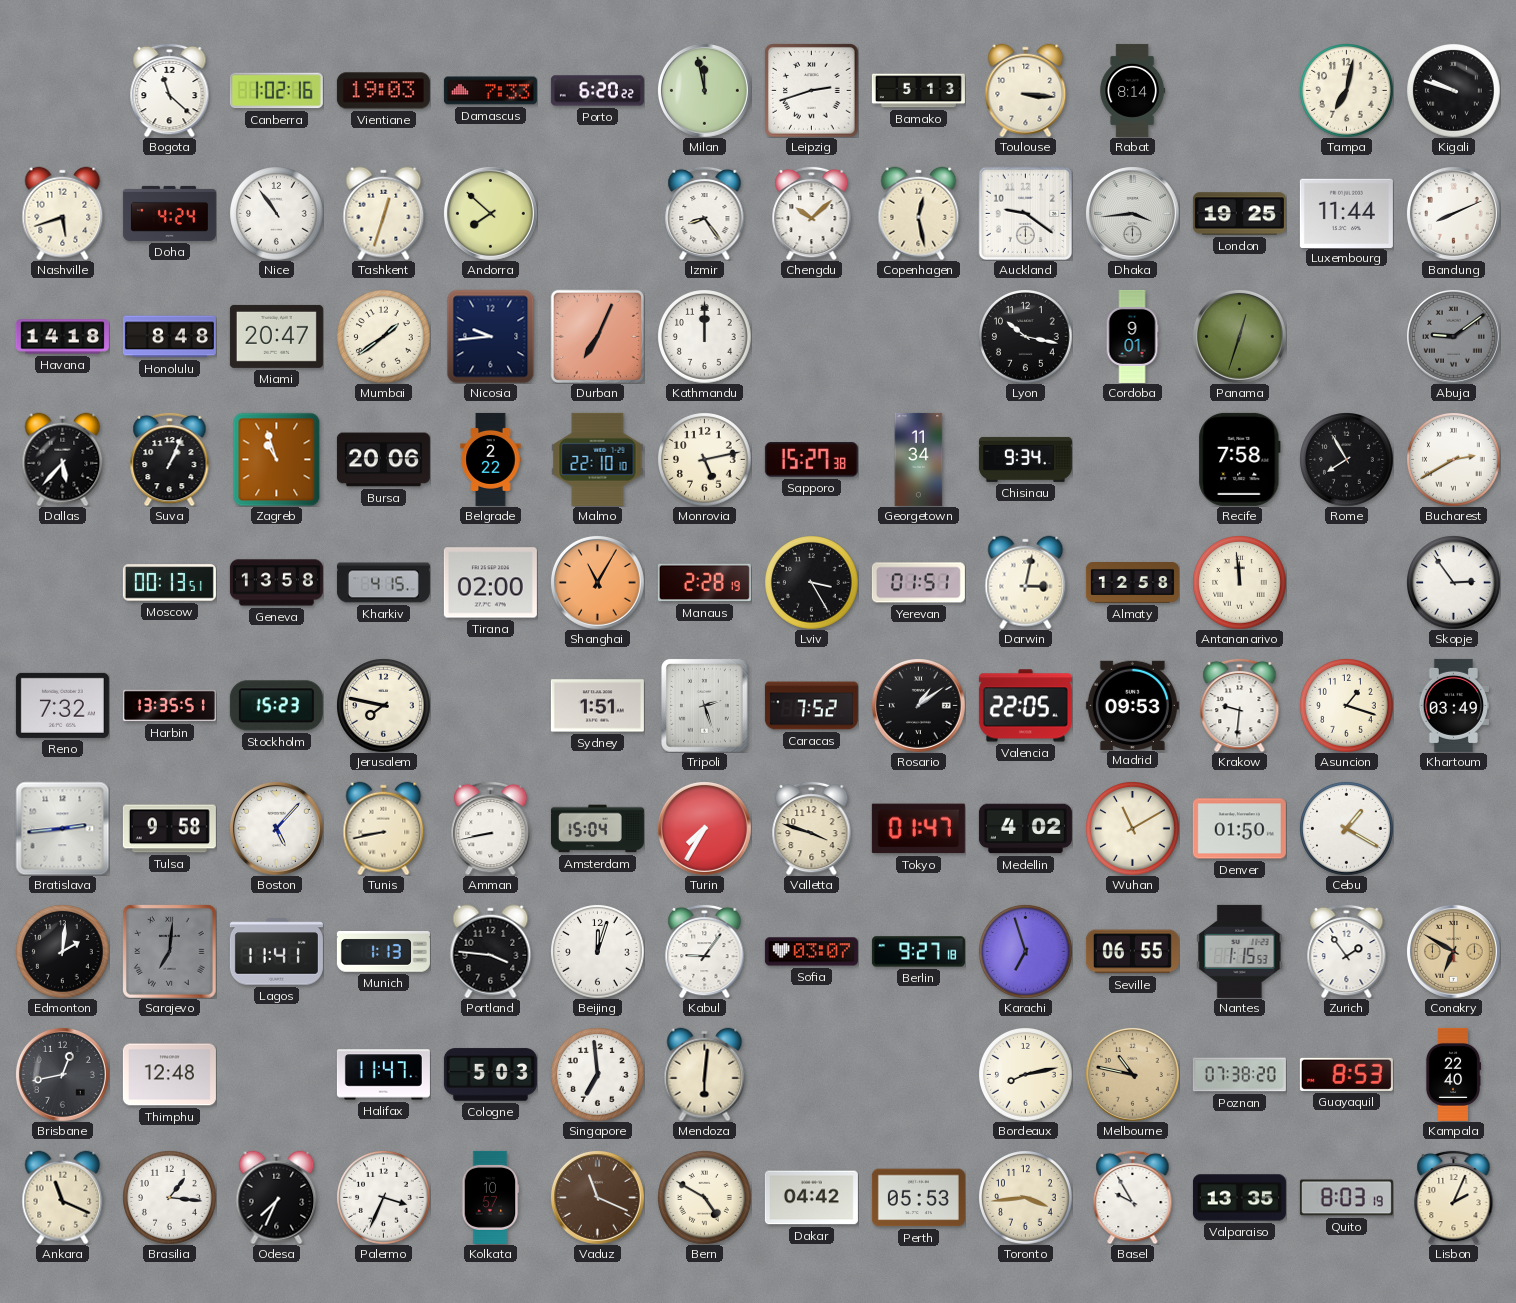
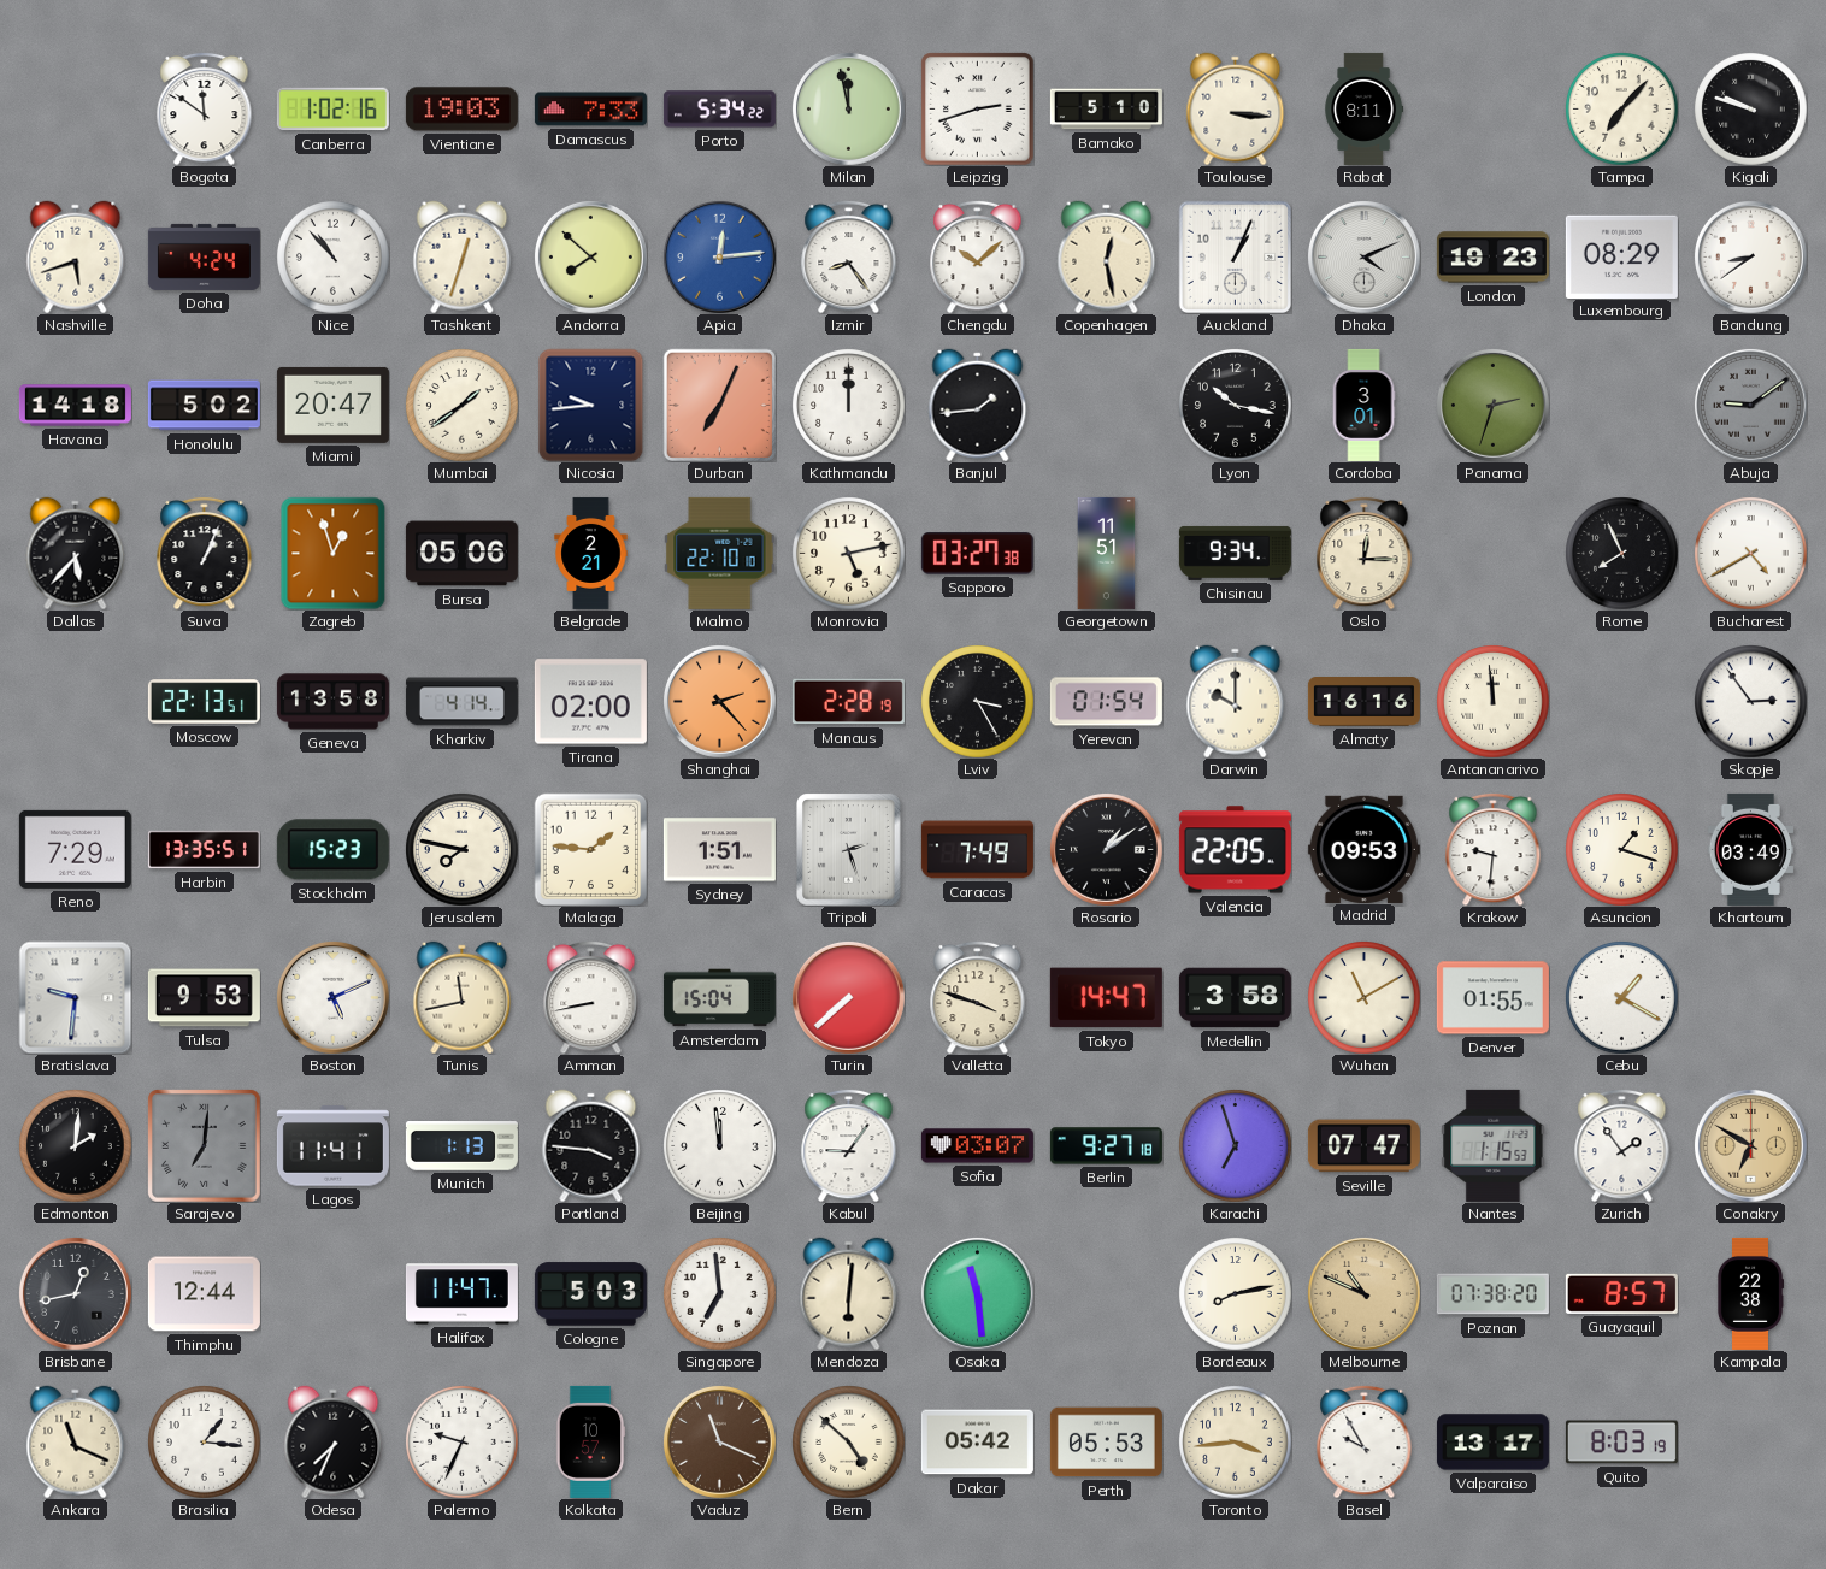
Bogota: 11:22 -> 11:51
Porto: 6:20 -> 5:34
Bamako: 5:13 -> 5:10
Rabat: 8:14 -> 8:11
Tampa: 7:02 -> 7:07
Nice: 10:54 -> 10:53
Apia: none -> 12:14
Auckland: 9:21 -> 1:04
Dhaka: 3:44 -> 4:11
London: 19:25 -> 19:23
Luxembourg: 11:44 -> 08:29
Bandung: 8:11 -> 8:39
Honolulu: 8:48 -> 5:02
Banjul: none -> 1:44
Cordoba: 9:01 -> 3:01
Panama: 12:33 -> 2:33
Zagreb: 10:57 -> 12:57
Bursa: 20:06 -> 05:06
Belgrade: 2:22 -> 2:21
Sapporo: 15:27 -> 03:27
Georgetown: 11:34 -> 11:51
Oslo: none -> 12:15
Recife: 7:58 -> none
Rome: 7:55 -> 7:56
Bucharest: 2:40 -> 4:40
Moscow: 00:13 -> 22:13
Kharkiv: 4:15 -> 4:14
Shanghai: 11:05 -> 2:23
Yerevan: 01:51 -> 01:54
Darwin: 3:02 -> 10:00
Almaty: 12:58 -> 16:16
Reno: 7:32 -> 7:29
Malaga: none -> 1:46
Caracas: 7:52 -> 7:49
Bratislava: 2:44 -> 9:31
Tulsa: 9:58 -> 9:53
Boston: 5:07 -> 5:11
Tunis: 8:43 -> 11:43
Turin: 7:35 -> 7:38
Tokyo: 01:47 -> 14:47
Medellin: 4:02 -> 3:58
Denver: 01:50 -> 01:55
Beijing: 12:03 -> 11:59
Seville: 06:55 -> 07:47
Thimphu: 12:48 -> 12:44
Osaka: none -> 11:29
Melbourne: 10:47 -> 10:49
Guayaquil: 8:53 -> 8:57
Kampala: 22:40 -> 22:38
Palermo: 3:34 -> 9:34
Bern: 4:50 -> 4:52
Dakar: 04:42 -> 05:42
Valparaiso: 13:35 -> 13:17
Lisbon: 2:04 -> none
